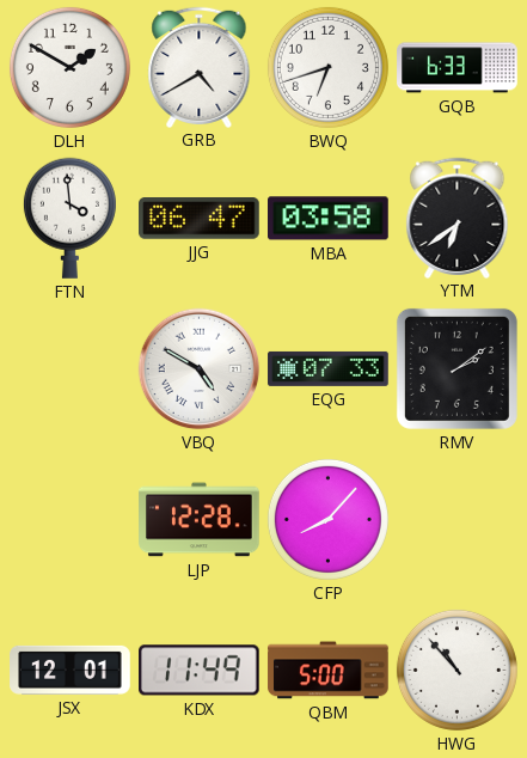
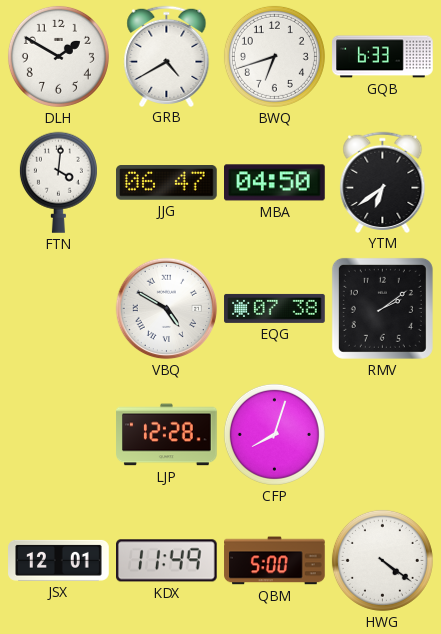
FTN: 3:59 -> 4:01
MBA: 03:58 -> 04:50
EQG: 07:33 -> 07:38
CFP: 8:07 -> 8:03
HWG: 10:53 -> 4:21
